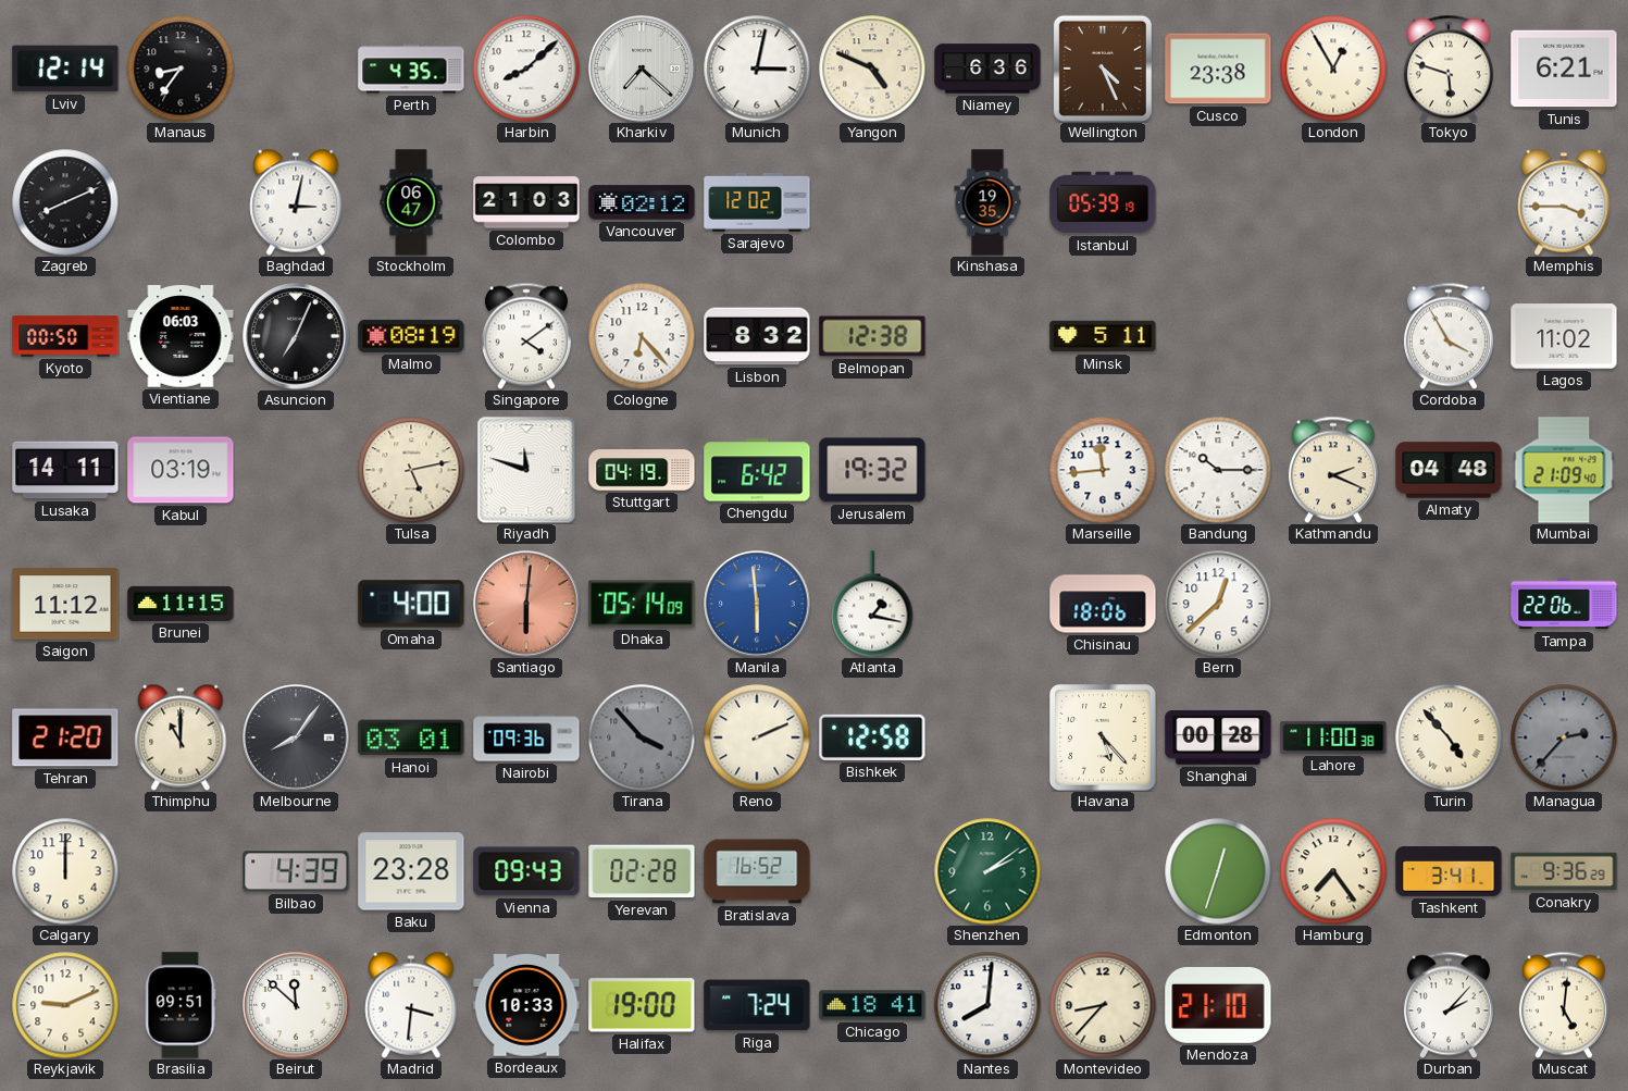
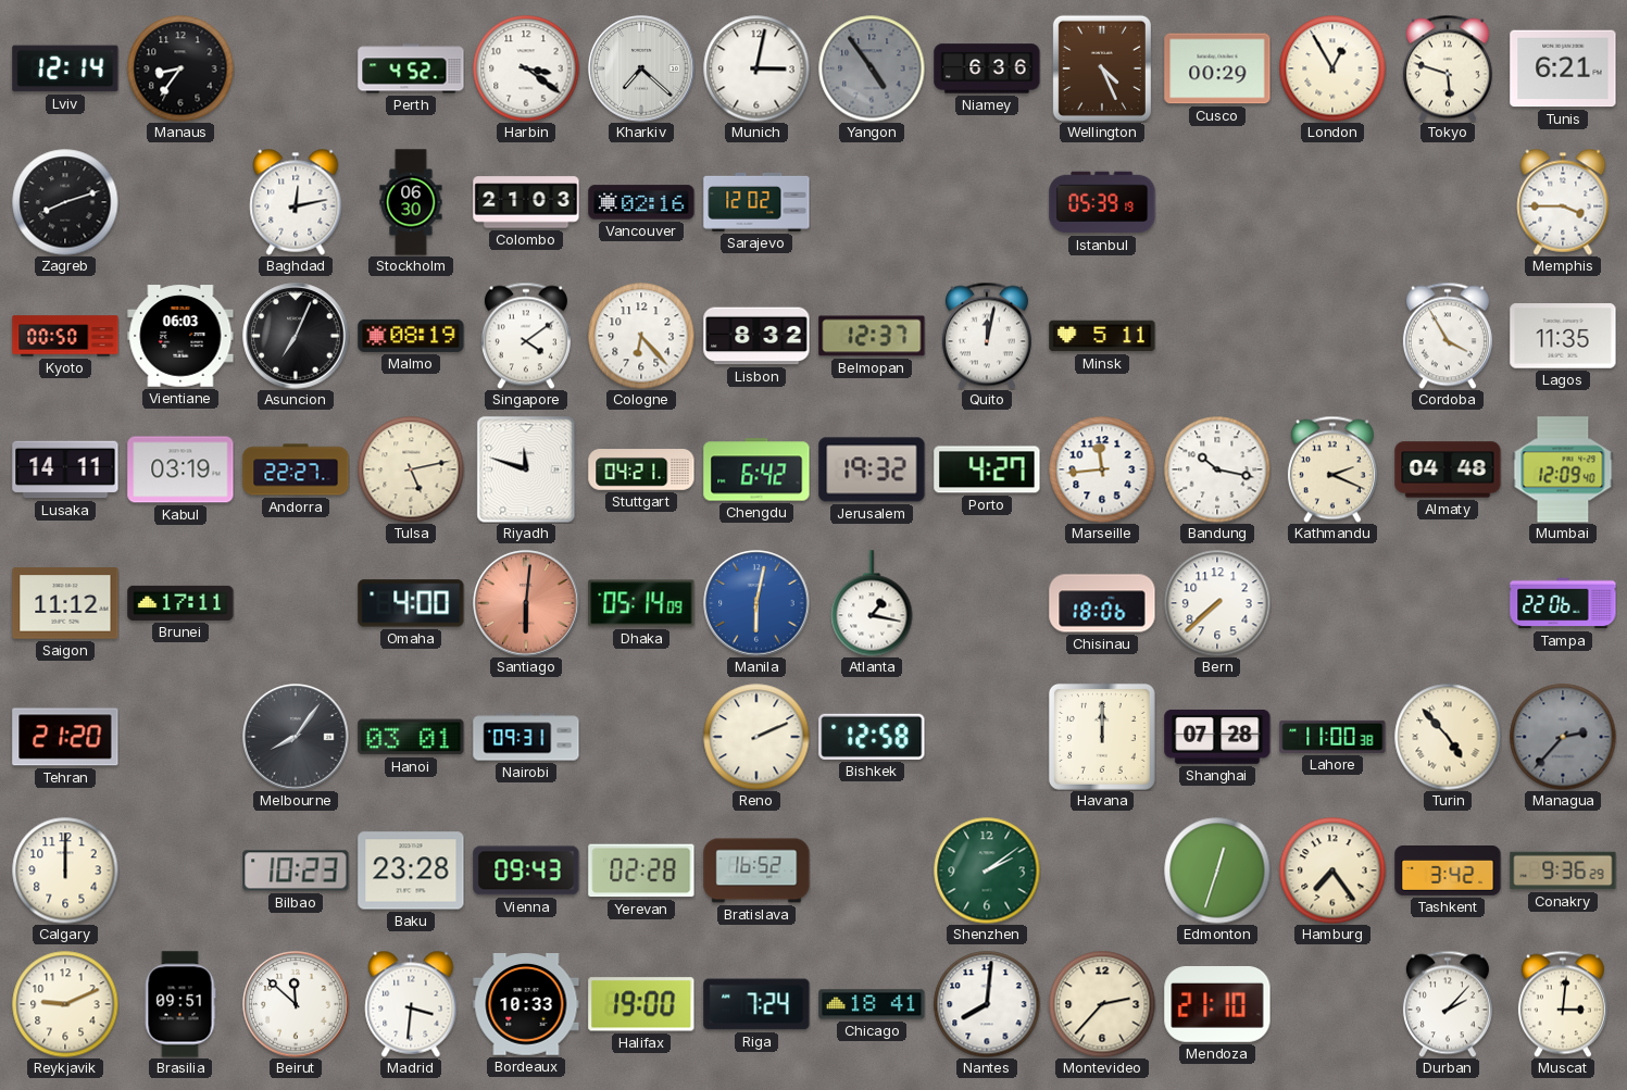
Perth: 4:35 -> 4:52
Harbin: 8:08 -> 3:21
Yangon: 4:49 -> 4:54
Yangon dial: cream -> grey
Cusco: 23:38 -> 00:29
Zagreb: 8:11 -> 8:12
Baghdad: 3:02 -> 12:13
Stockholm: 06:47 -> 06:30
Vancouver: 02:12 -> 02:16
Kinshasa: 19:35 -> none
Belmopan: 12:38 -> 12:37
Quito: none -> 12:02
Lagos: 11:02 -> 11:35
Andorra: none -> 22:27
Stuttgart: 04:19 -> 04:21
Porto: none -> 4:27
Bandung: 10:15 -> 10:17
Mumbai: 21:09 -> 12:09
Brunei: 11:15 -> 17:11
Manila: 5:59 -> 6:02
Bern: 12:38 -> 7:38
Thimphu: 11:00 -> none
Nairobi: 09:36 -> 09:31
Tirana: 3:53 -> none
Havana: 5:23 -> 12:00
Shanghai: 00:28 -> 07:28
Bilbao: 4:39 -> 10:23
Tashkent: 3:41 -> 3:42
Montevideo: 8:37 -> 2:37
Muscat: 5:01 -> 3:01
